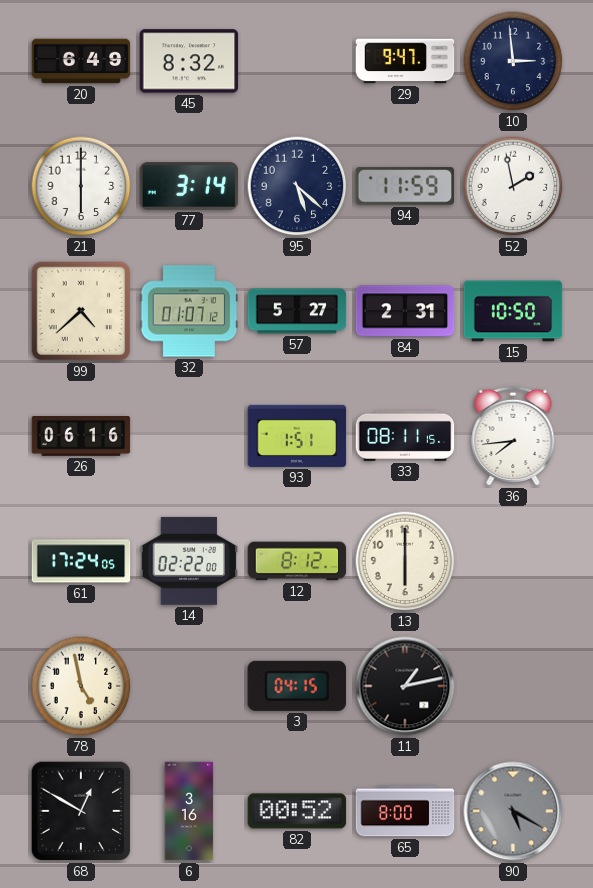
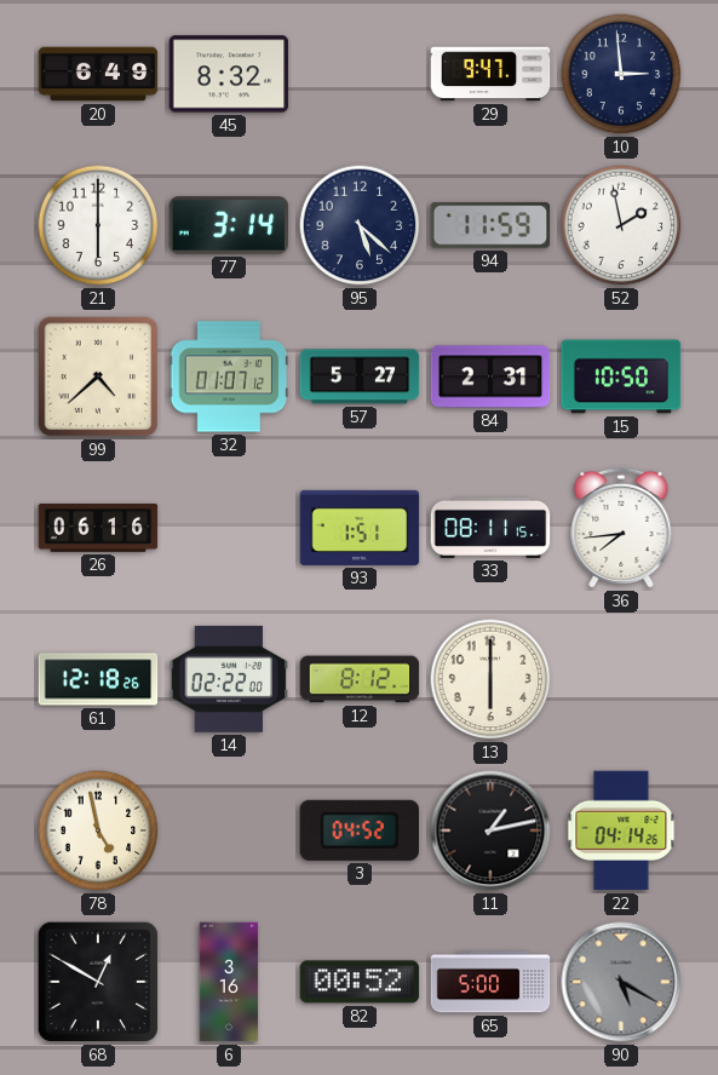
61: 17:24 -> 12:18
3: 04:15 -> 04:52
22: none -> 04:14
65: 8:00 -> 5:00
